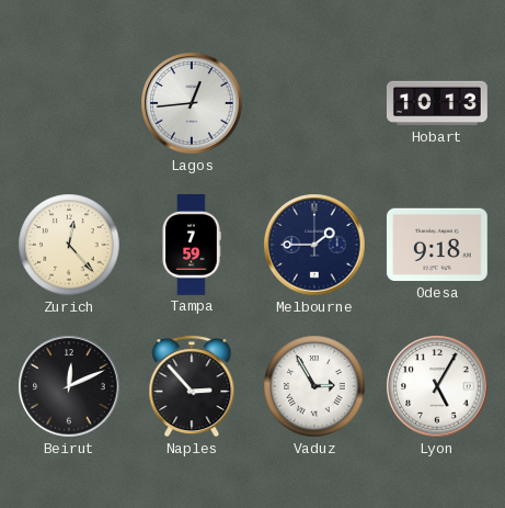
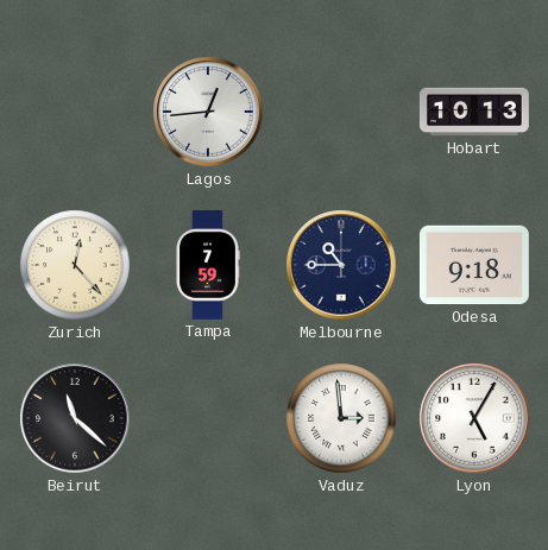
Melbourne: 1:45 -> 10:45
Beirut: 12:11 -> 11:22
Naples: 2:53 -> none
Vaduz: 2:55 -> 2:59
